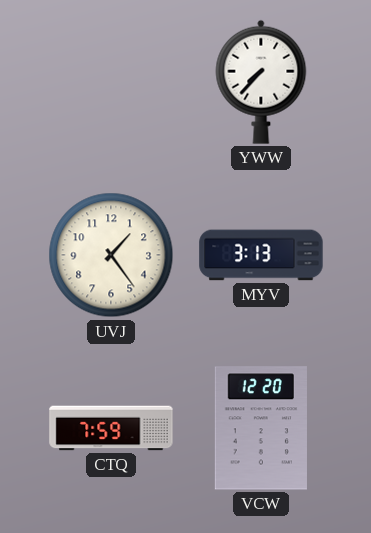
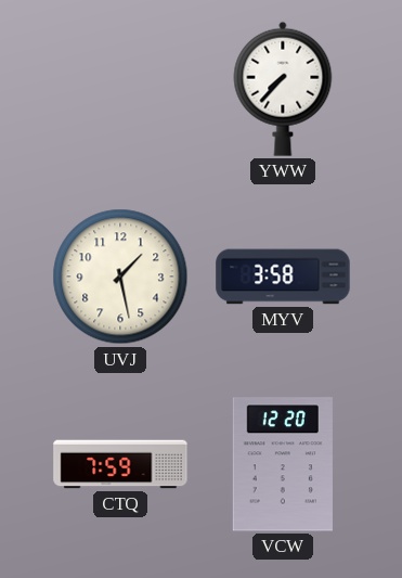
UVJ: 1:24 -> 1:28
MYV: 3:13 -> 3:58
